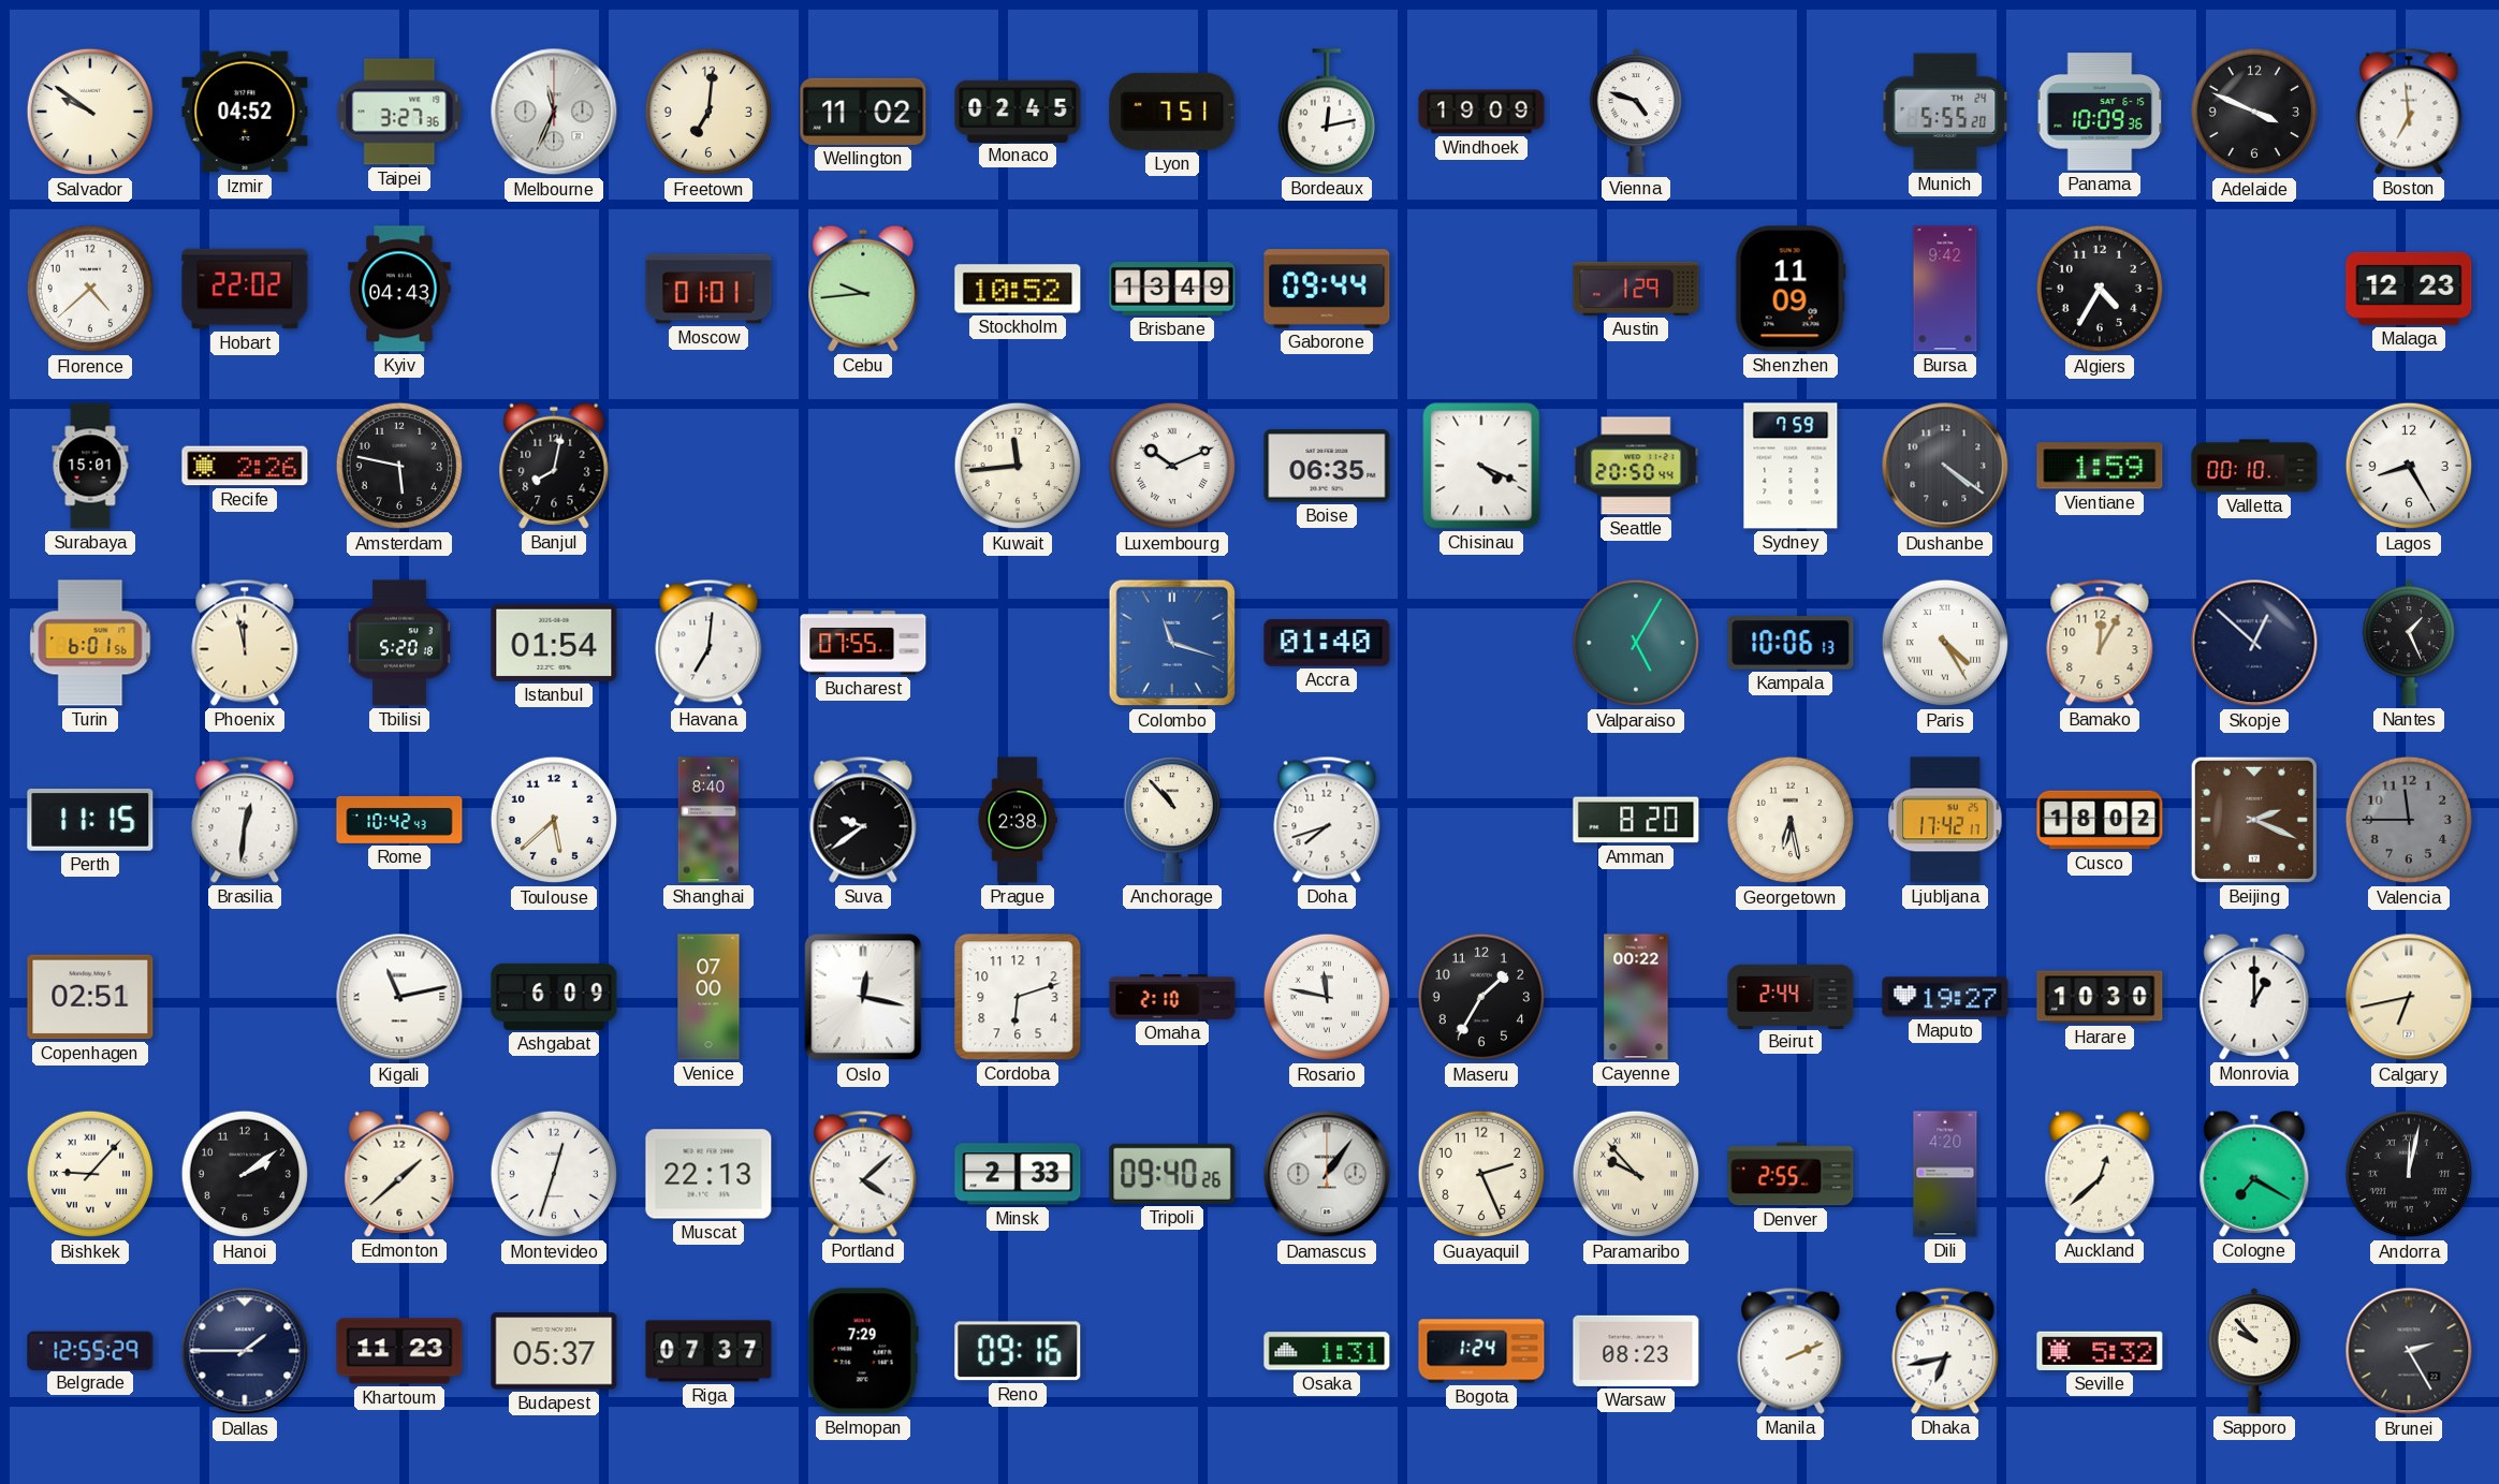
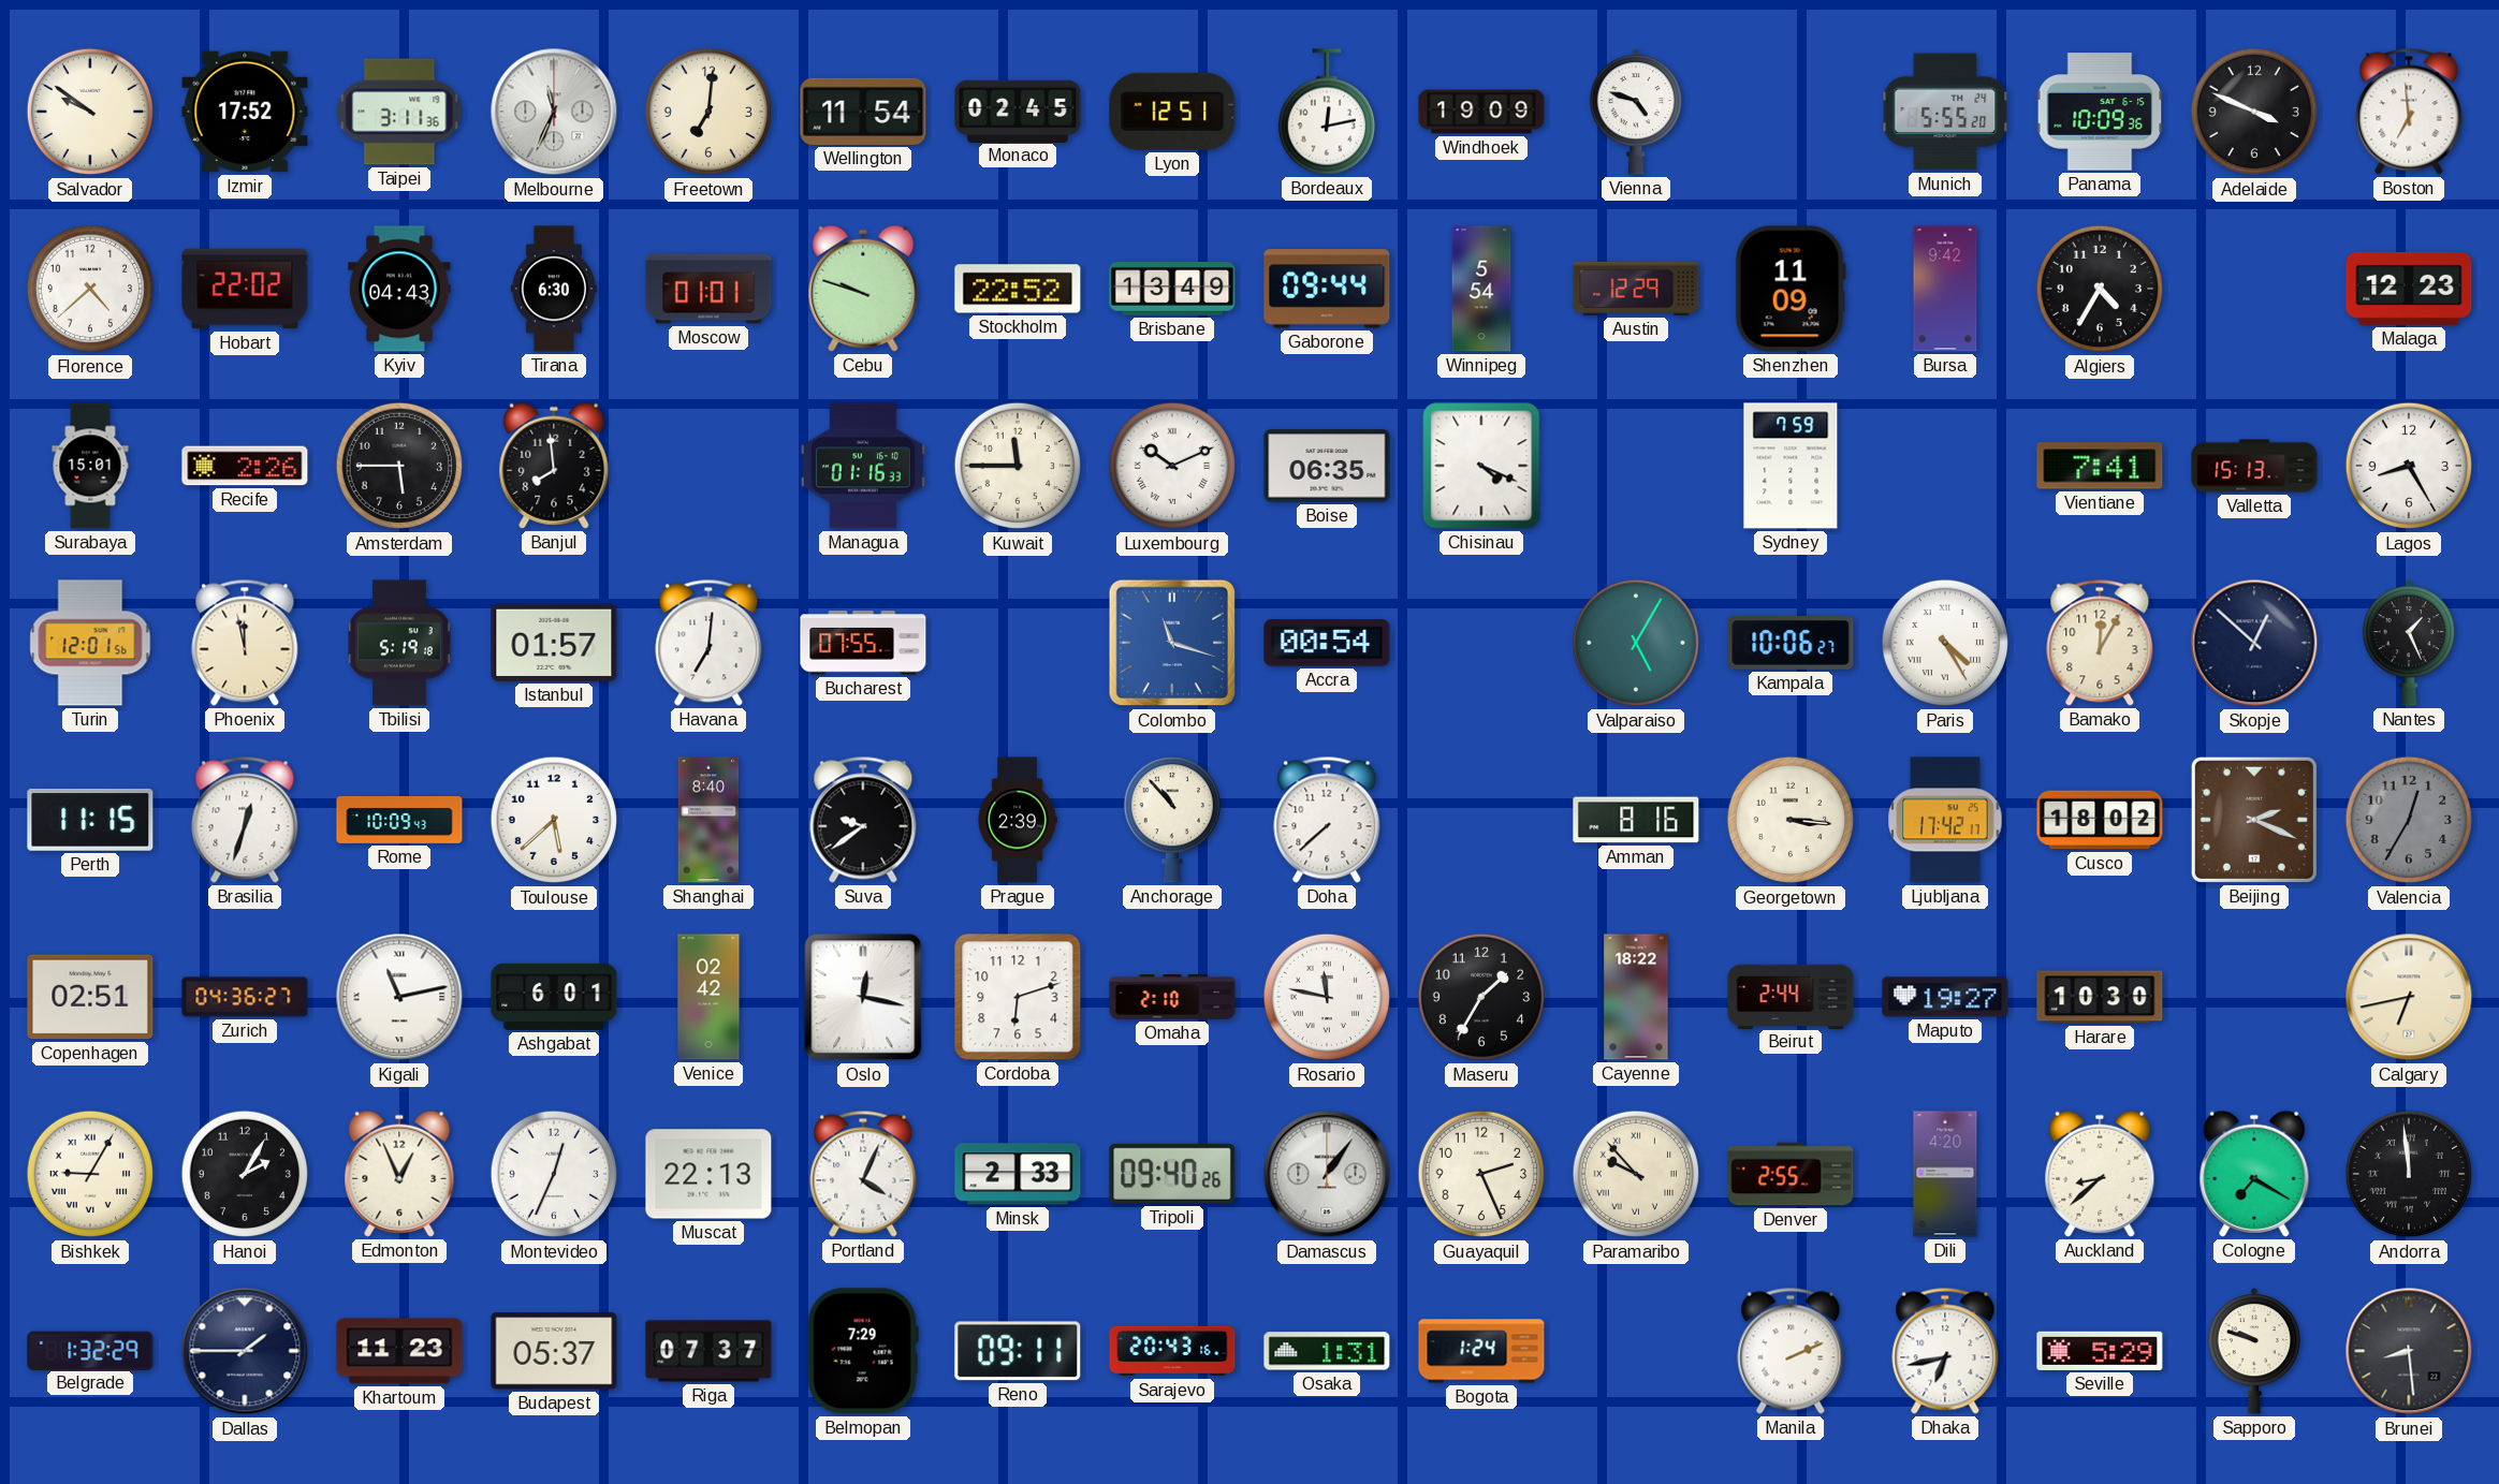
Izmir: 04:52 -> 17:52
Taipei: 3:27 -> 3:11
Wellington: 11:02 -> 11:54
Lyon: 7:51 -> 12:51
Tirana: none -> 6:30
Cebu: 9:44 -> 9:48
Stockholm: 10:52 -> 22:52
Winnipeg: none -> 5:54
Austin: 1:29 -> 12:29
Amsterdam: 5:47 -> 5:45
Banjul: 8:02 -> 7:59
Managua: none -> 01:16
Kuwait: 11:44 -> 11:45
Seattle: 20:50 -> none
Dushanbe: 4:21 -> none
Vientiane: 1:59 -> 7:41
Valletta: 00:10 -> 15:13
Turin: 6:01 -> 12:01
Tbilisi: 5:20 -> 5:19
Istanbul: 01:54 -> 01:57
Accra: 01:40 -> 00:54
Kampala: 10:06:13 -> 10:06:27
Brasilia: 12:31 -> 12:33
Rome: 10:42 -> 10:09
Prague: 2:38 -> 2:39
Doha: 7:42 -> 7:38
Amman: 8:20 -> 8:16
Georgetown: 6:28 -> 3:16
Valencia: 11:45 -> 12:35
Zurich: none -> 04:36
Ashgabat: 6:09 -> 6:01
Venice: 07:00 -> 02:42
Cayenne: 00:22 -> 18:22
Monrovia: 1:00 -> none
Bishkek: 9:07 -> 9:05
Hanoi: 2:09 -> 2:05
Edmonton: 1:38 -> 12:56
Montevideo: 12:33 -> 12:34
Portland: 4:08 -> 4:04
Auckland: 12:38 -> 8:38
Andorra: 12:02 -> 11:59
Belgrade: 12:55 -> 1:32
Reno: 09:16 -> 09:11
Sarajevo: none -> 20:43
Warsaw: 08:23 -> none
Seville: 5:32 -> 5:29
Sapporo: 9:53 -> 9:48
Brunei: 2:25 -> 8:29
